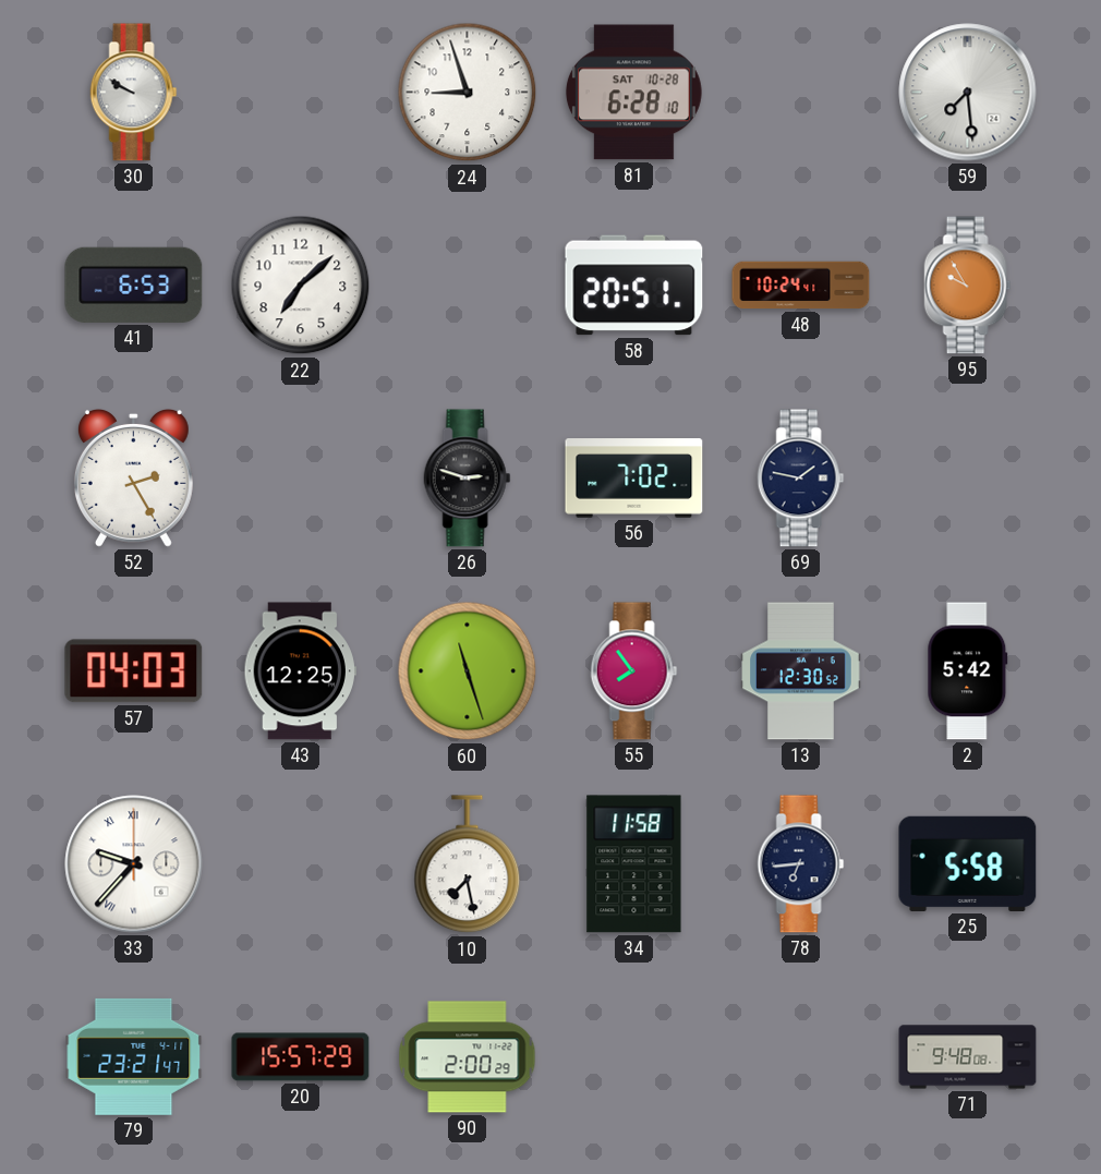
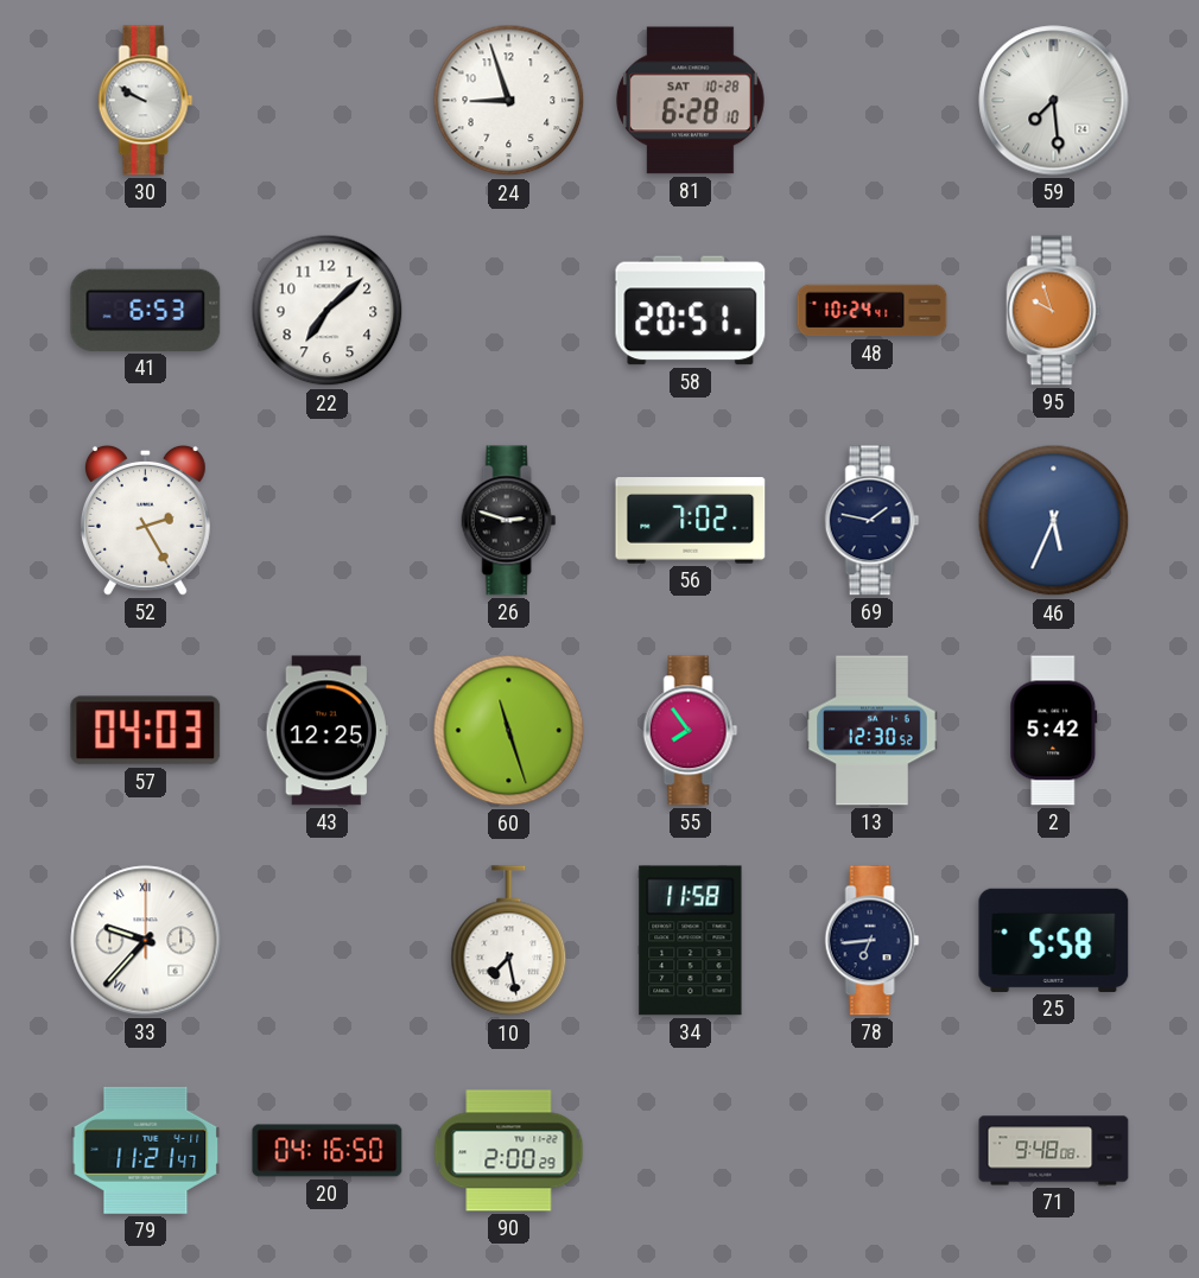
95: 9:55 -> 9:57
46: none -> 5:34
79: 23:21 -> 11:21
20: 15:57 -> 04:16
